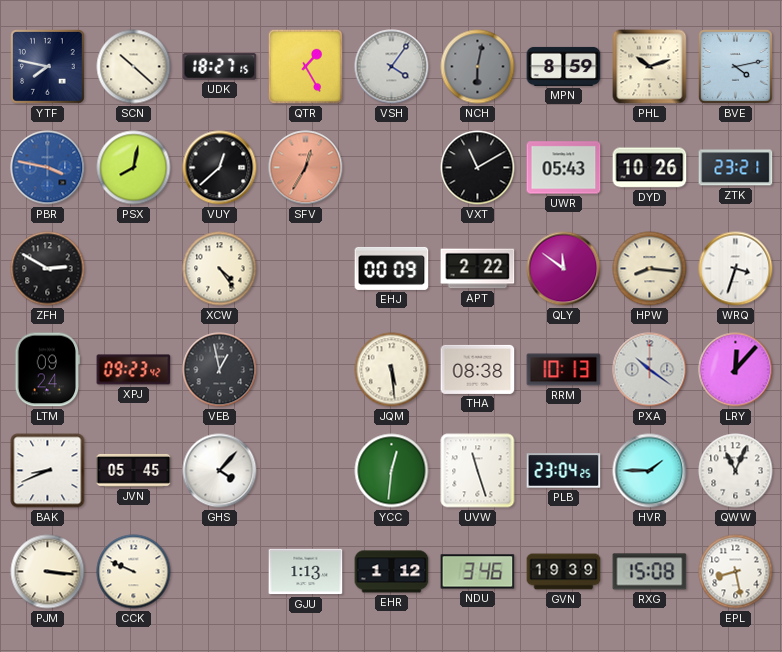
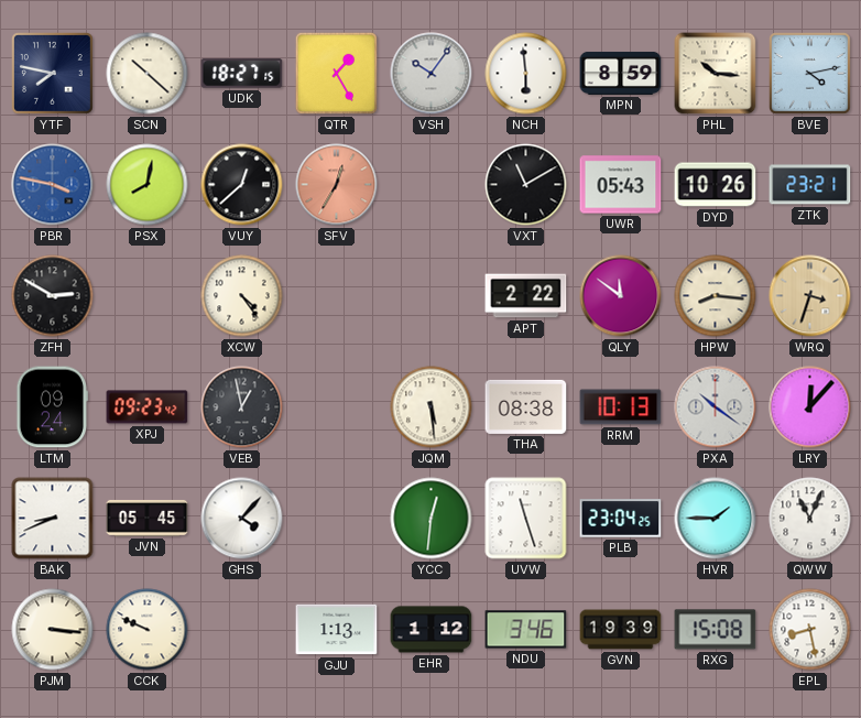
VSH: 4:06 -> 10:06
NCH: 6:02 -> 5:59
NCH dial: grey -> white
PHL: 10:12 -> 10:16
EHJ: 00:09 -> none
WRQ dial: white -> champagne
